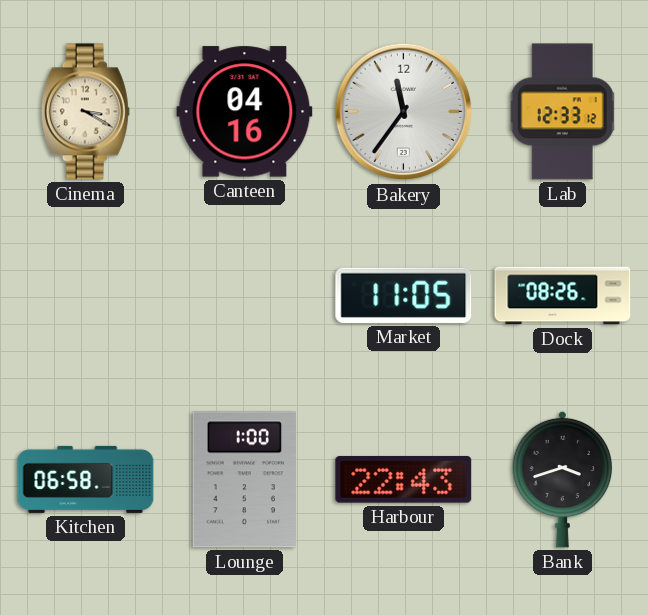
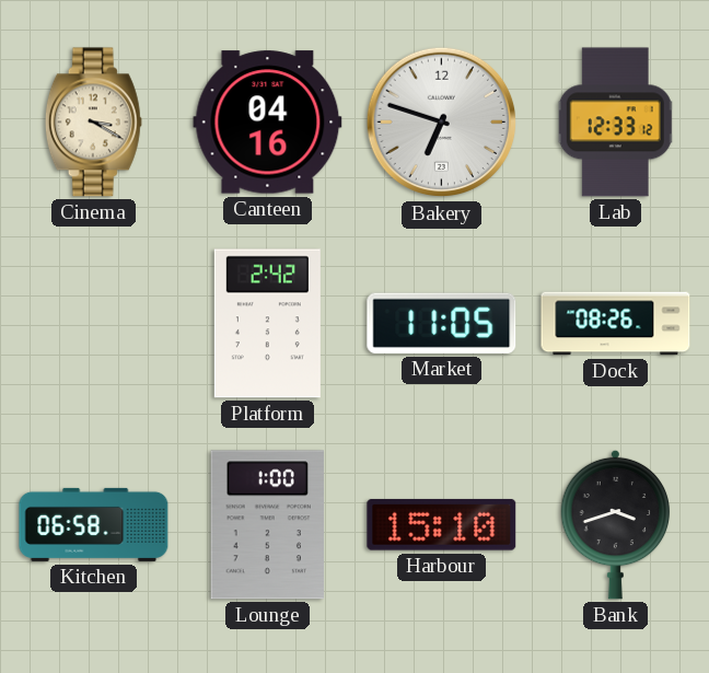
Bakery: 11:36 -> 6:48
Platform: none -> 2:42
Harbour: 22:43 -> 15:10
